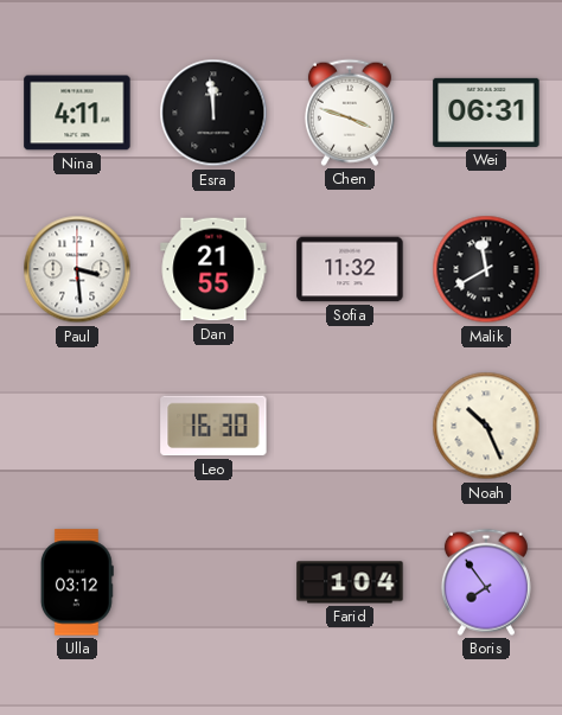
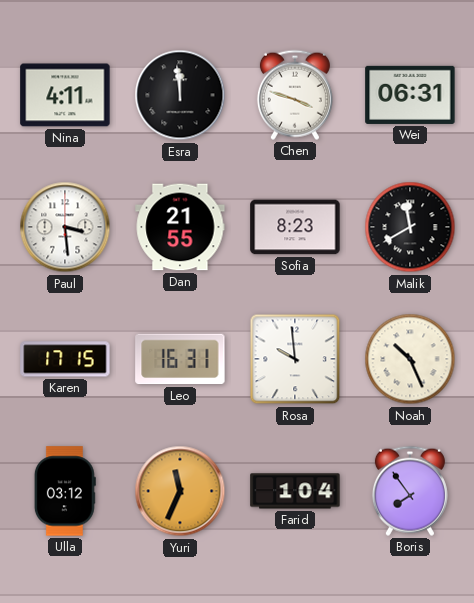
Sofia: 11:32 -> 8:23
Karen: none -> 17:15
Leo: 16:30 -> 16:31
Rosa: none -> 9:59
Yuri: none -> 11:34
